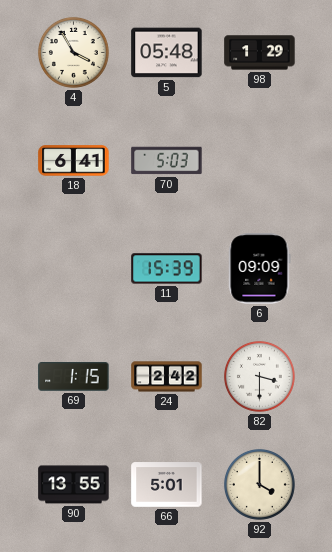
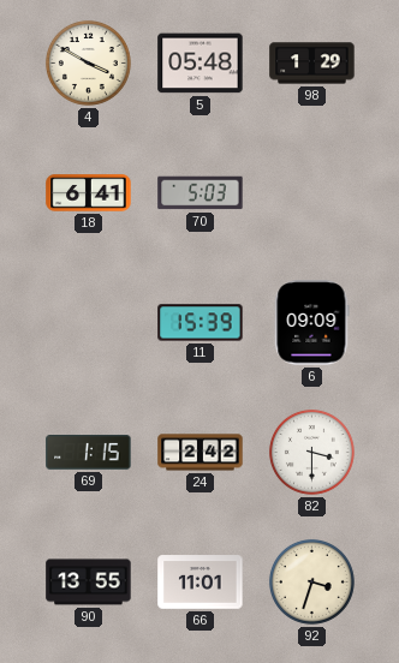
4: 3:55 -> 3:50
66: 5:01 -> 11:01
92: 4:00 -> 3:33
